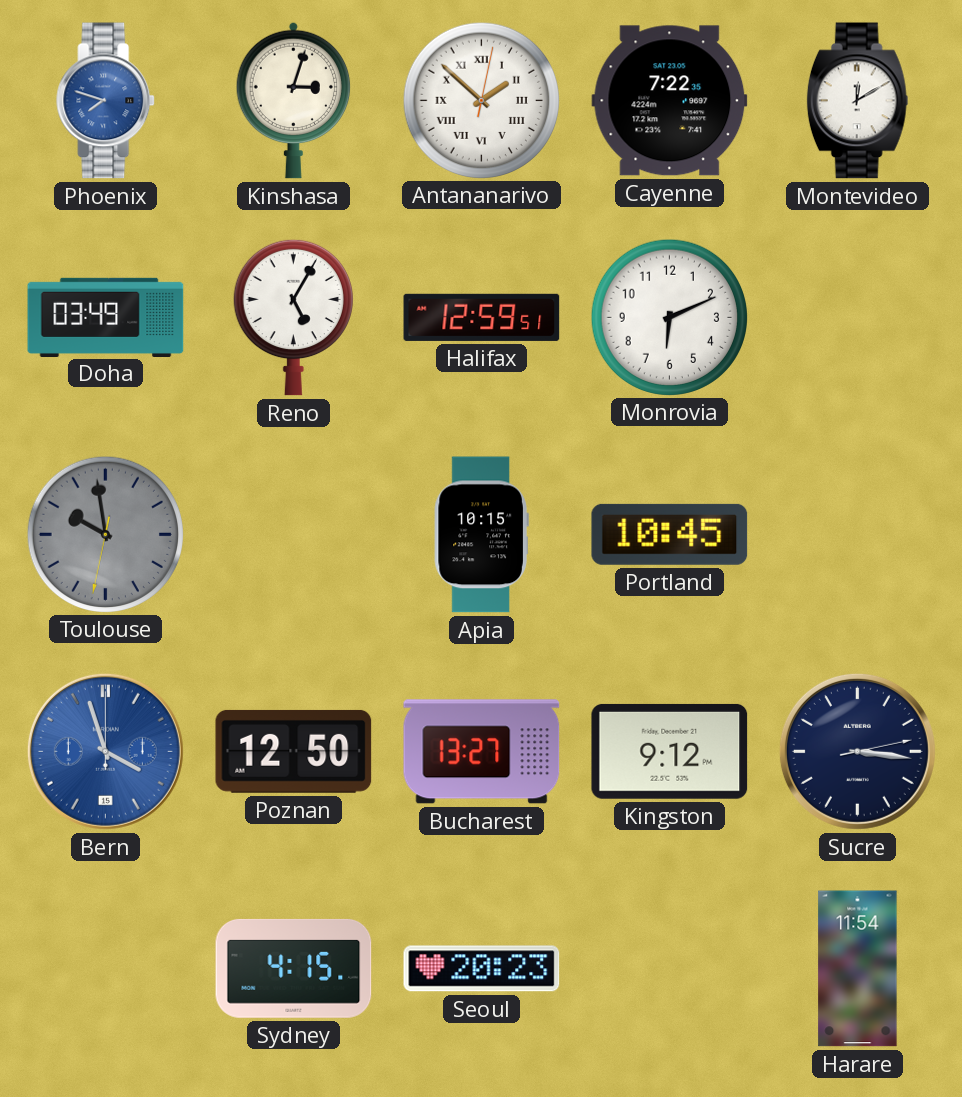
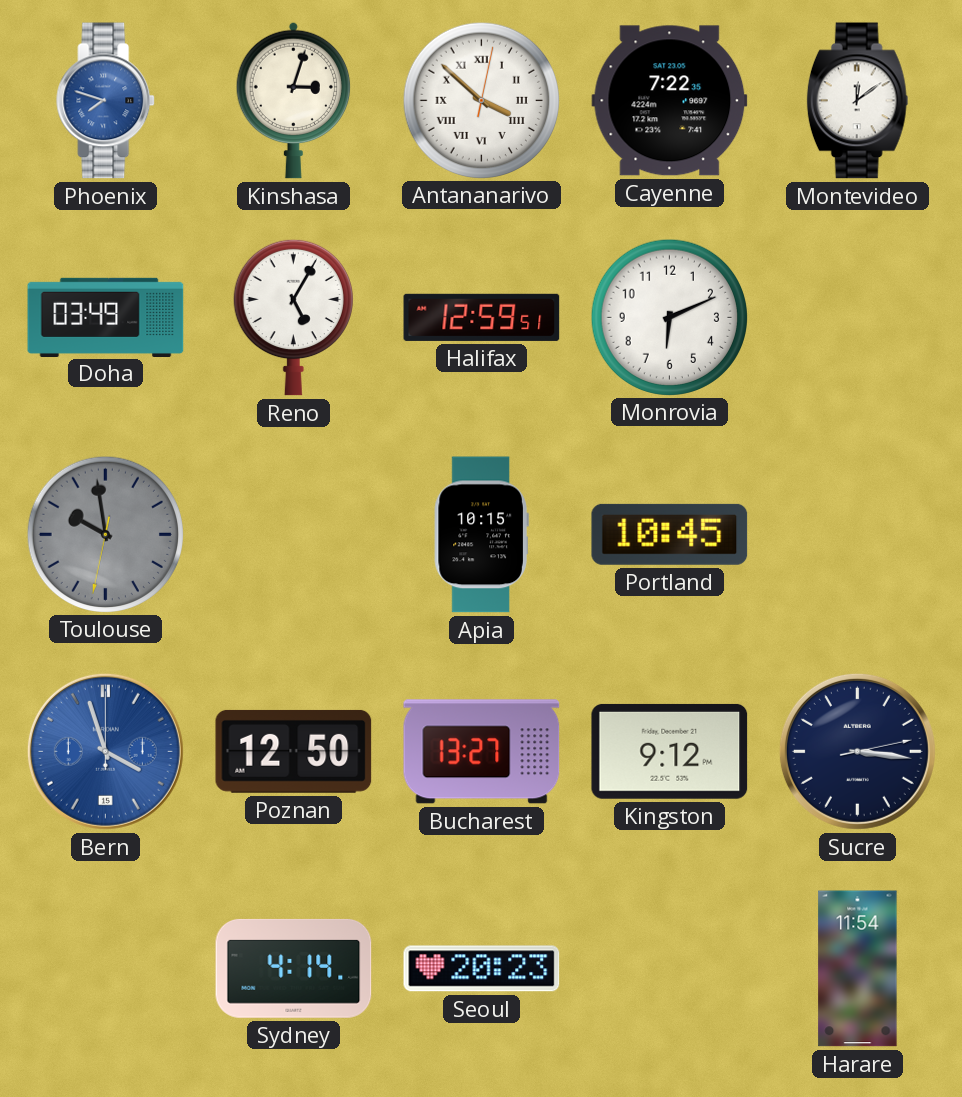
Antananarivo: 1:52 -> 3:52
Montevideo: 12:10 -> 12:09
Sydney: 4:15 -> 4:14
